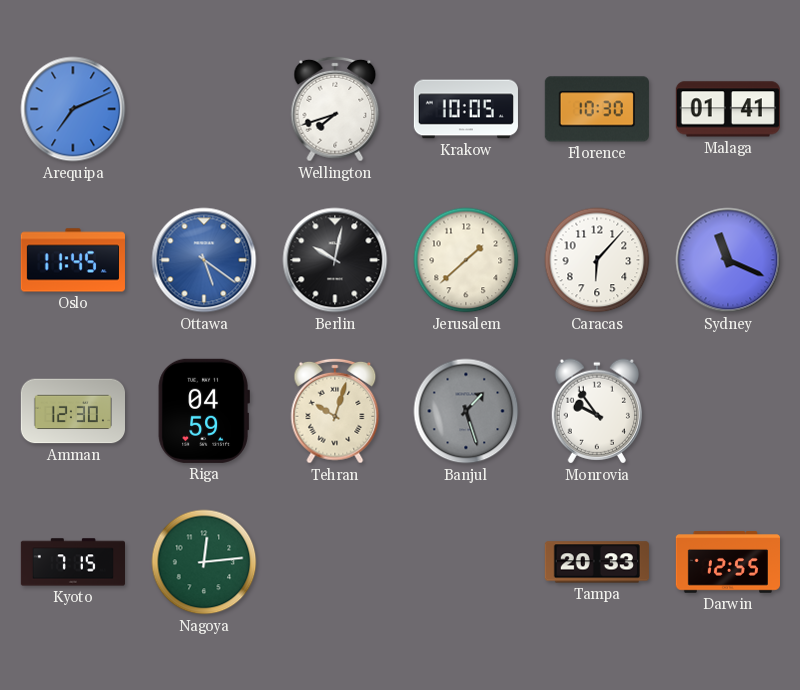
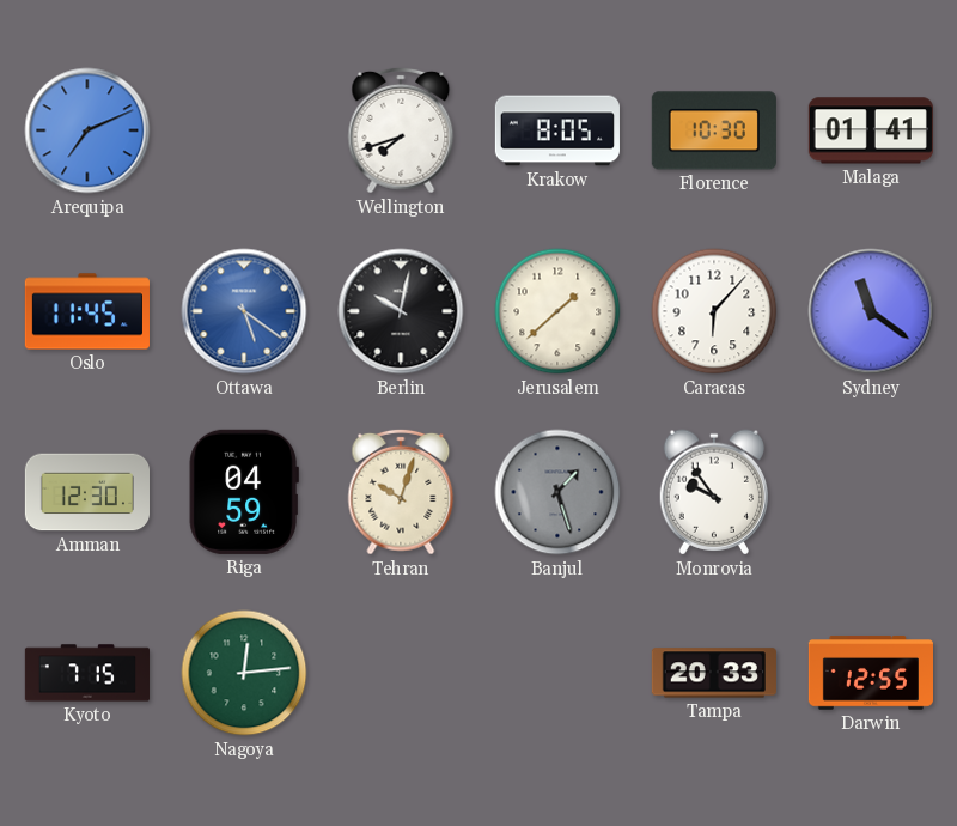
Krakow: 10:05 -> 8:05
Sydney: 11:19 -> 11:21
